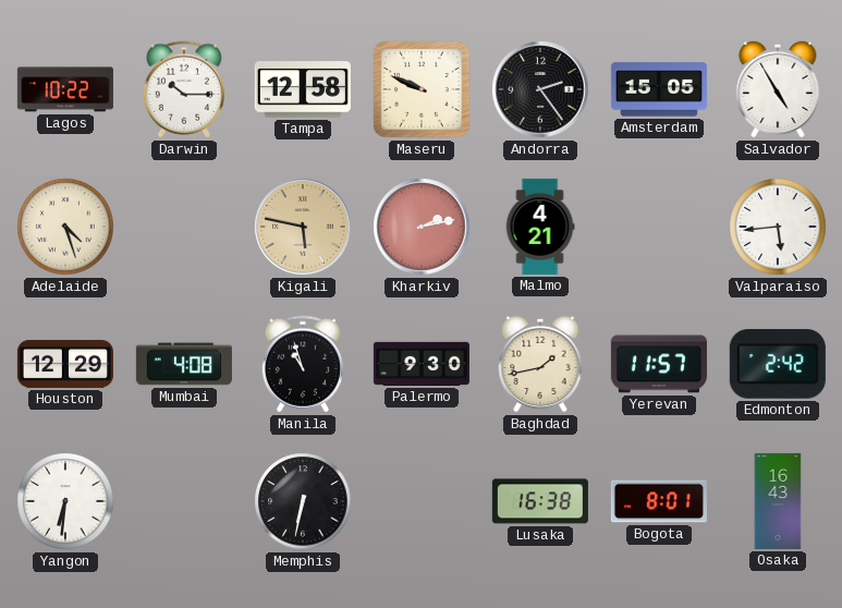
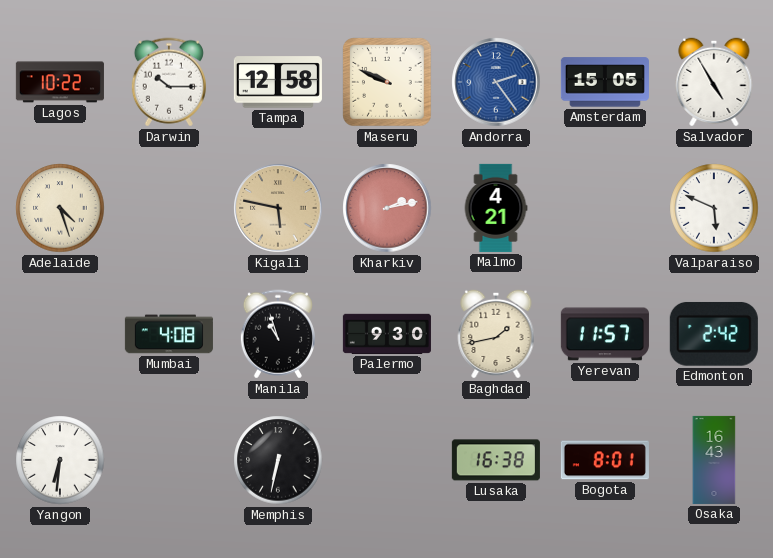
Andorra dial: black -> blue
Valparaiso: 5:44 -> 5:49
Houston: 12:29 -> none
